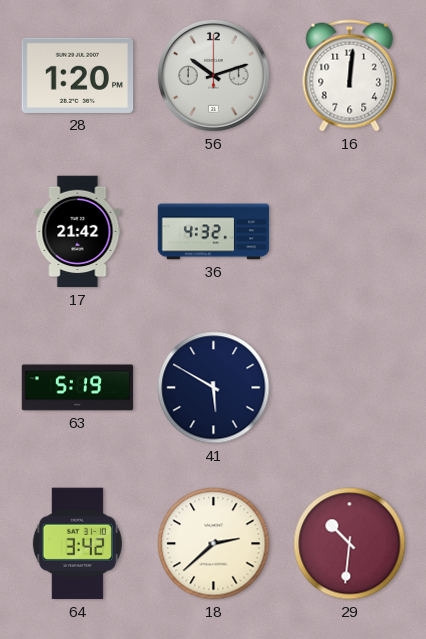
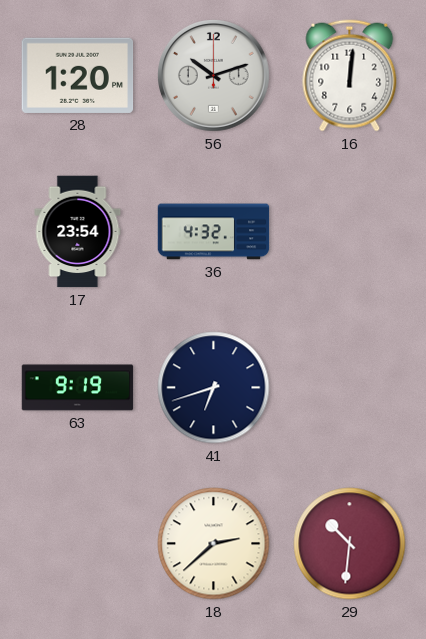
17: 21:42 -> 23:54
63: 5:19 -> 9:19
41: 5:50 -> 6:42
64: 3:42 -> none
